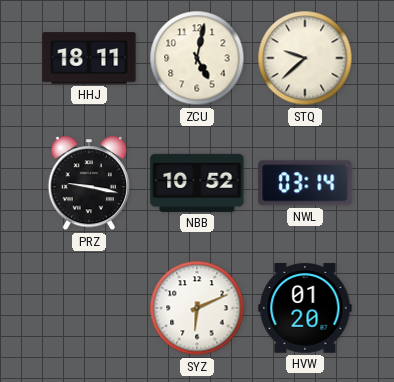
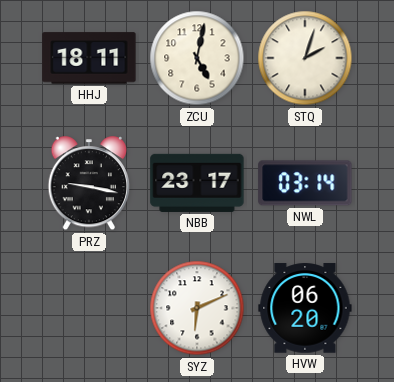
STQ: 9:38 -> 2:03
NBB: 10:52 -> 23:17
HVW: 01:20 -> 06:20
